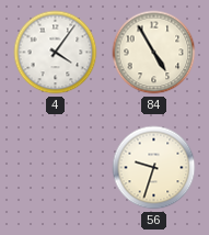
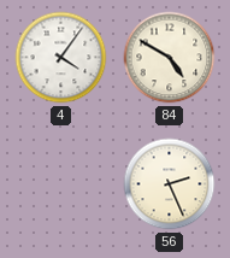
84: 4:55 -> 4:50
56: 9:33 -> 2:26
